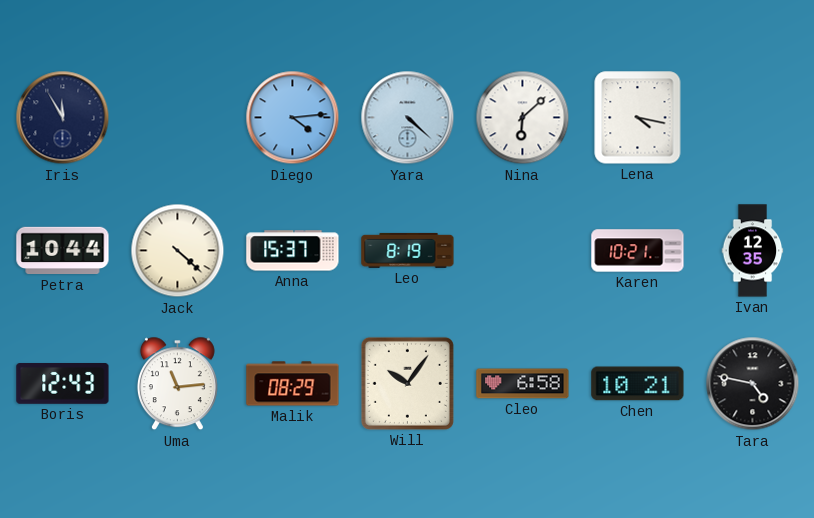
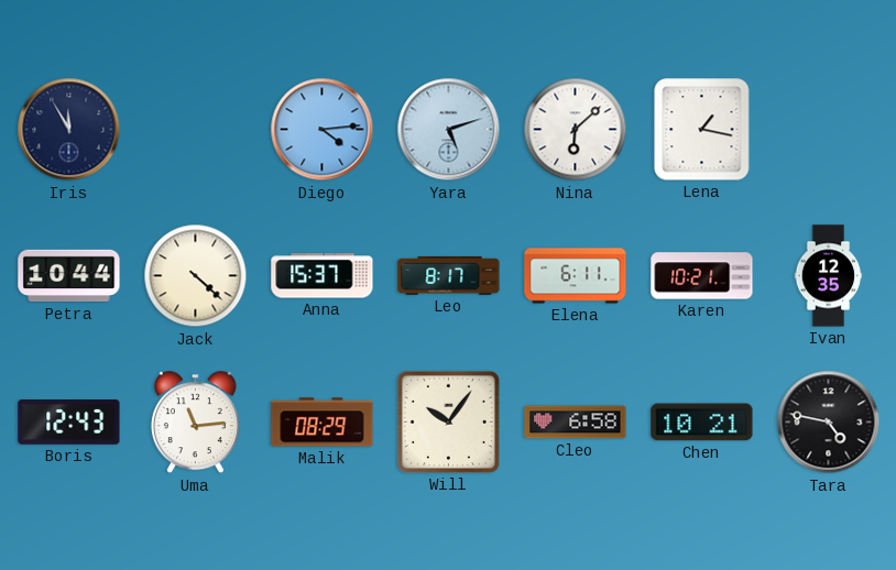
Yara: 4:22 -> 5:12
Lena: 4:17 -> 1:17
Leo: 8:19 -> 8:17
Elena: none -> 6:11
